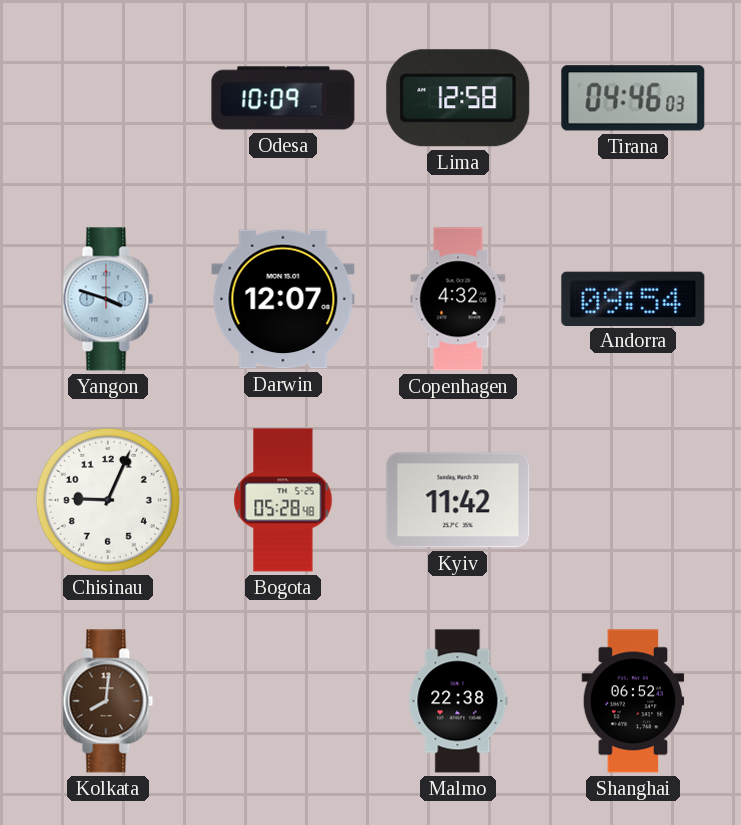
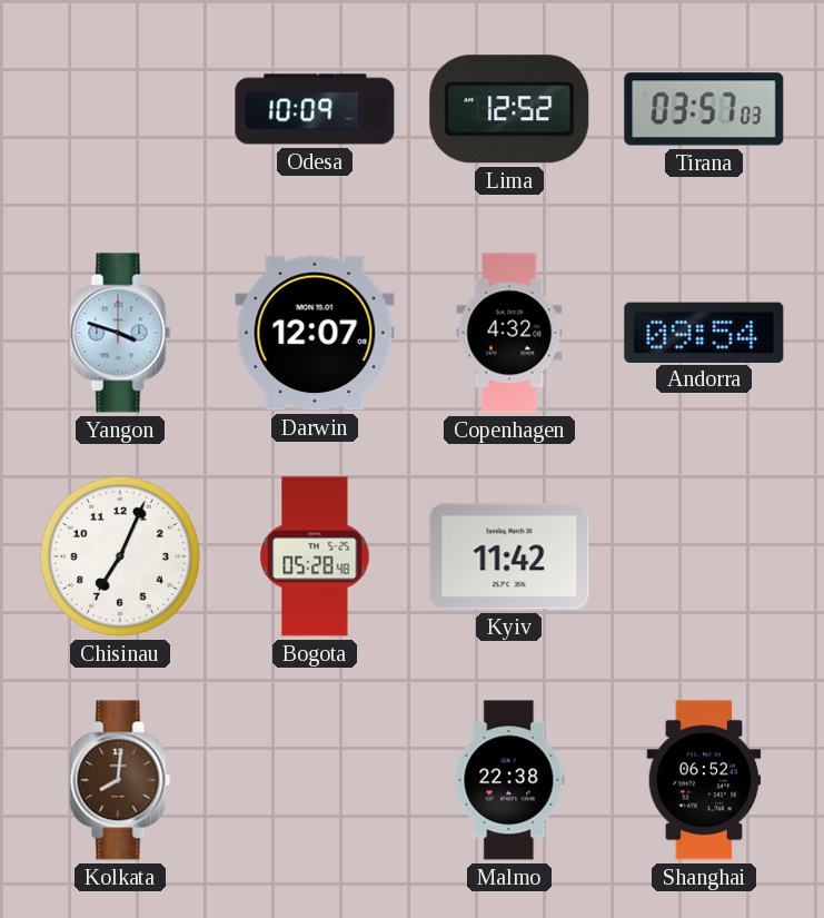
Lima: 12:58 -> 12:52
Tirana: 04:46 -> 03:57
Chisinau: 9:04 -> 7:04
